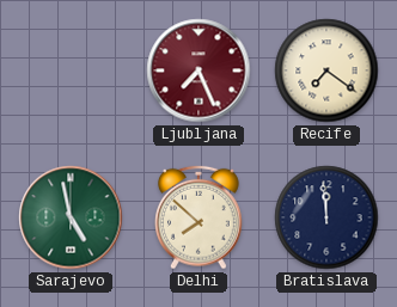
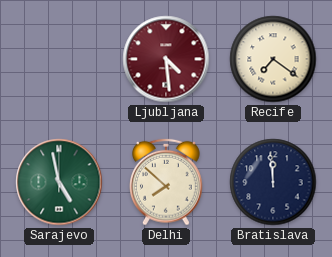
Ljubljana: 7:26 -> 4:29
